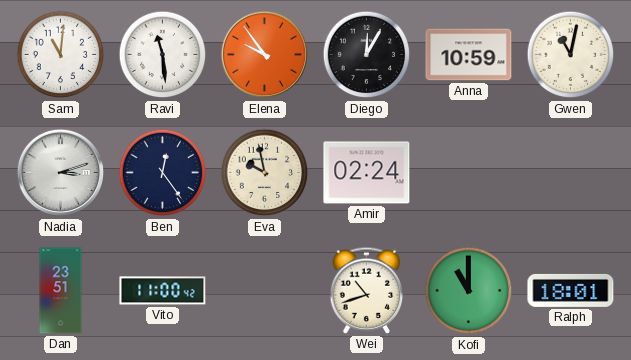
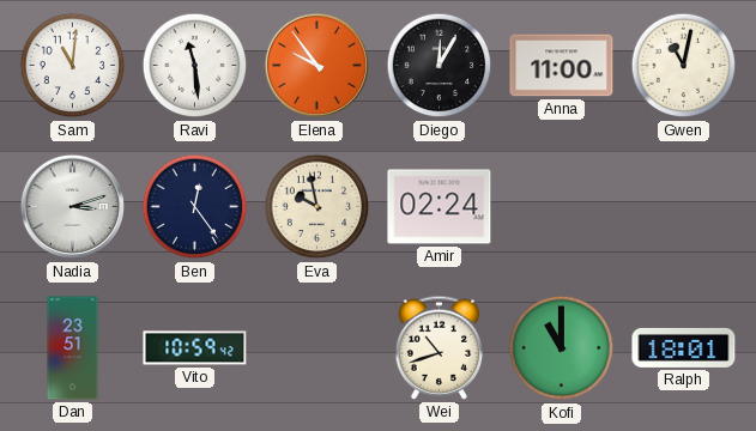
Anna: 10:59 -> 11:00
Vito: 11:00 -> 10:59
